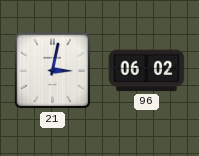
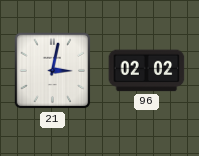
96: 06:02 -> 02:02
